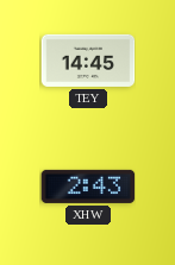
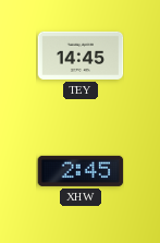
XHW: 2:43 -> 2:45
